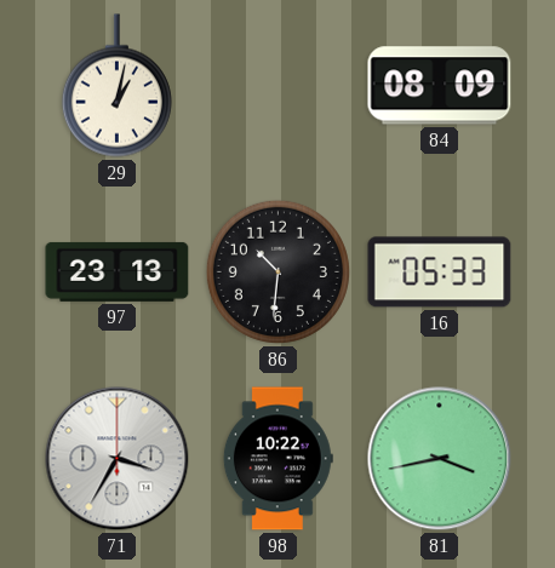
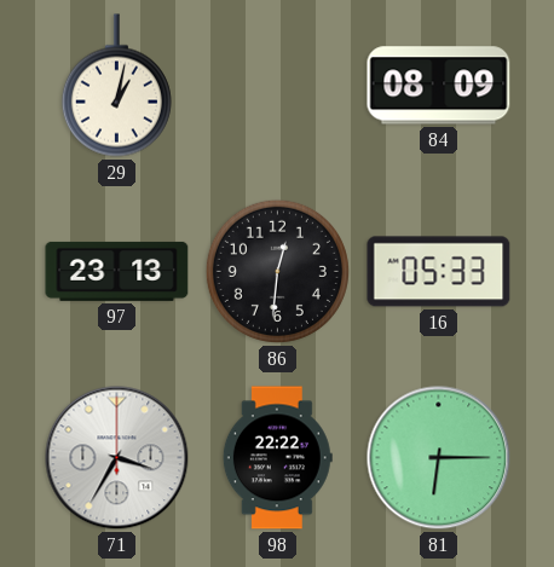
86: 10:31 -> 12:31
98: 10:22 -> 22:22
81: 3:43 -> 6:15
